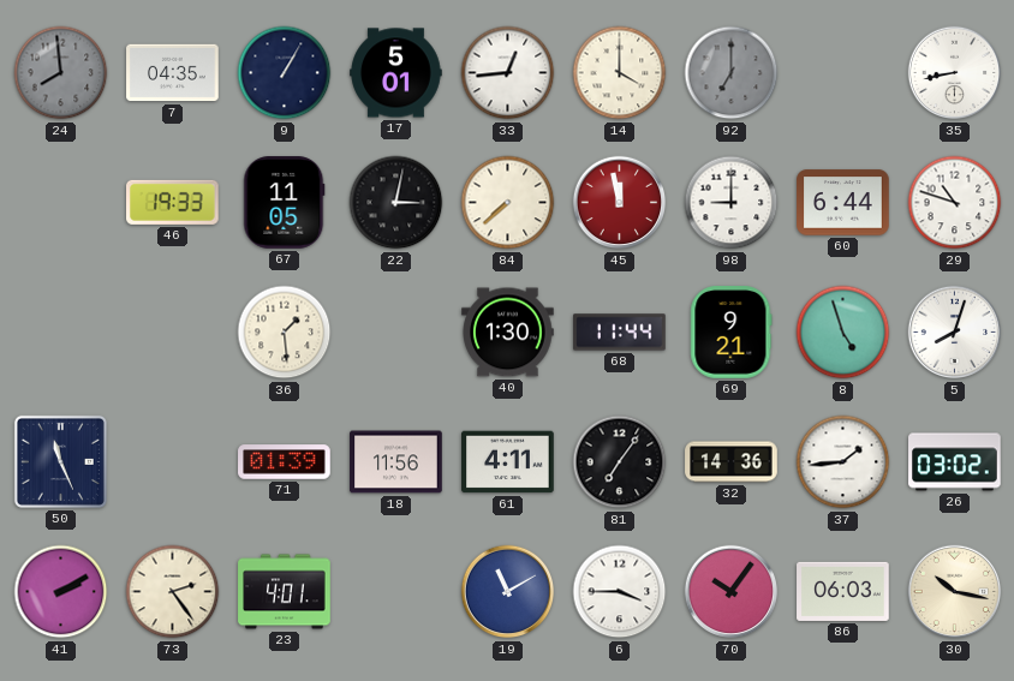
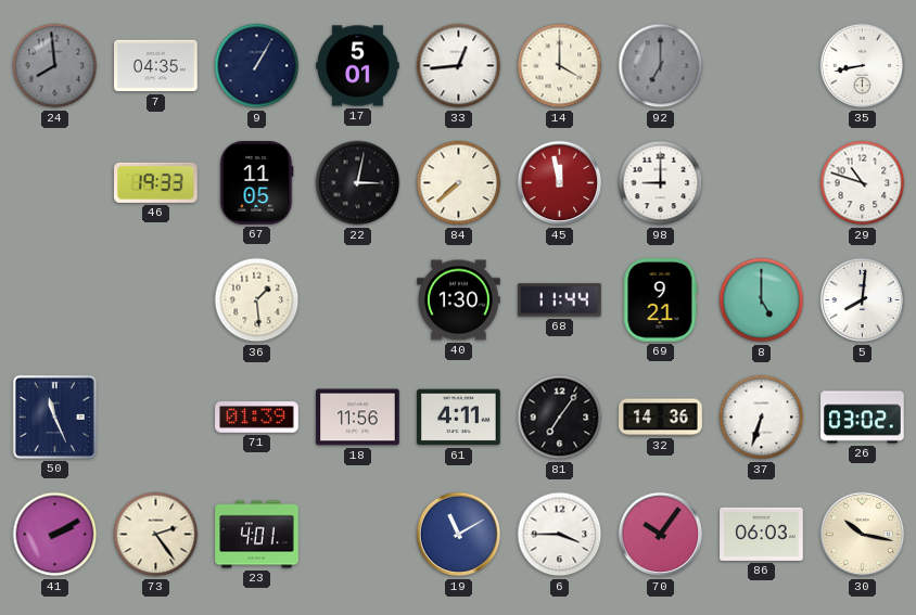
60: 6:44 -> none
8: 4:57 -> 5:00
5: 8:03 -> 8:01
37: 1:44 -> 6:33
